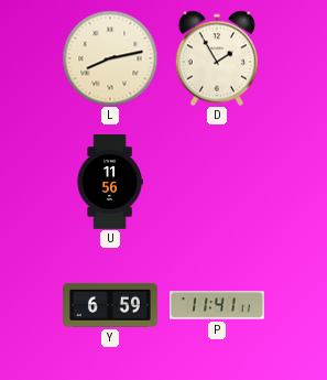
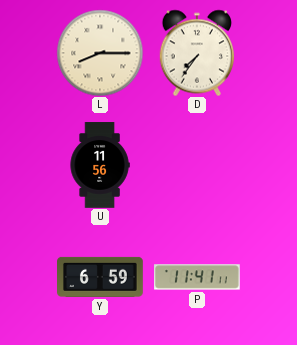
L: 8:13 -> 8:15
D: 1:55 -> 7:36
